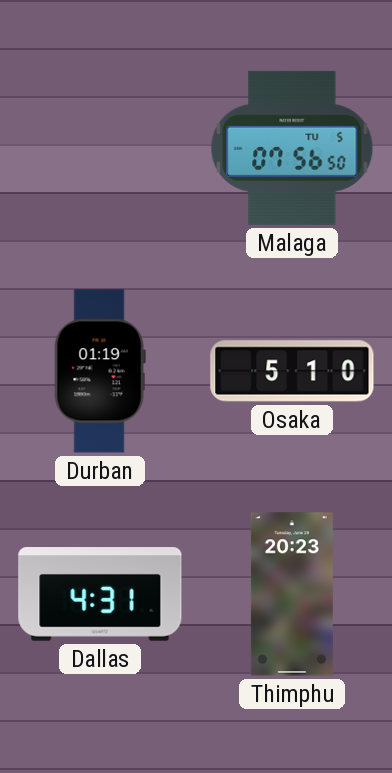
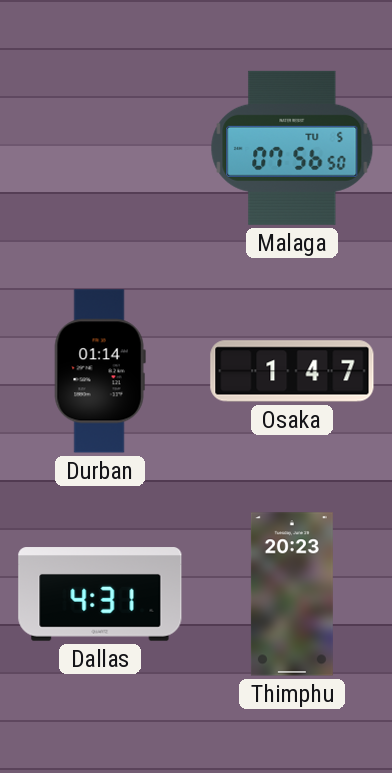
Durban: 01:19 -> 01:14
Osaka: 5:10 -> 1:47
